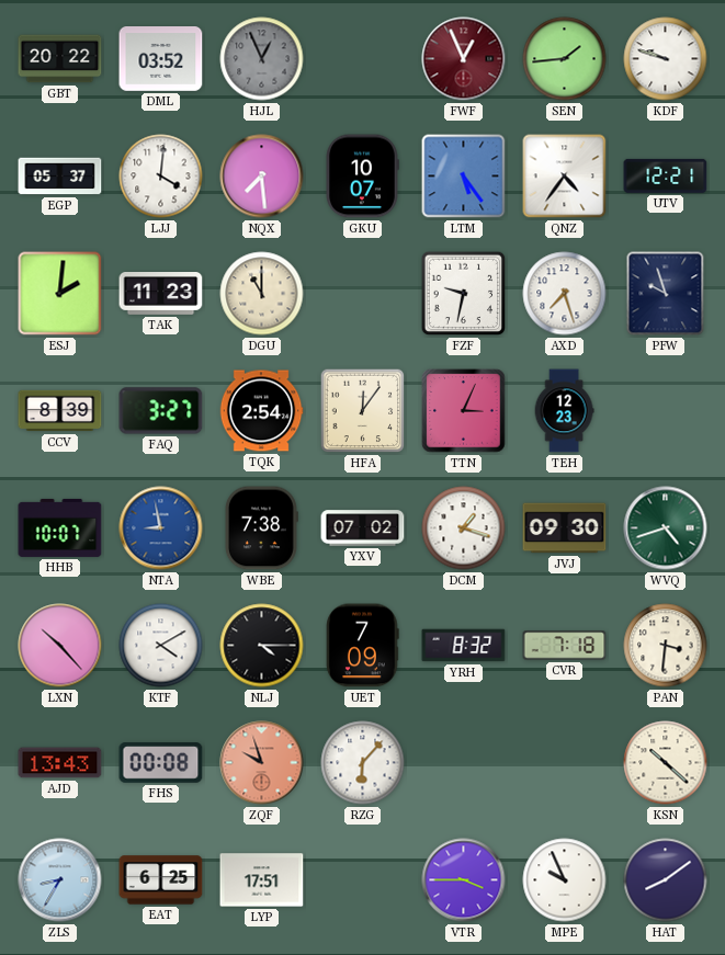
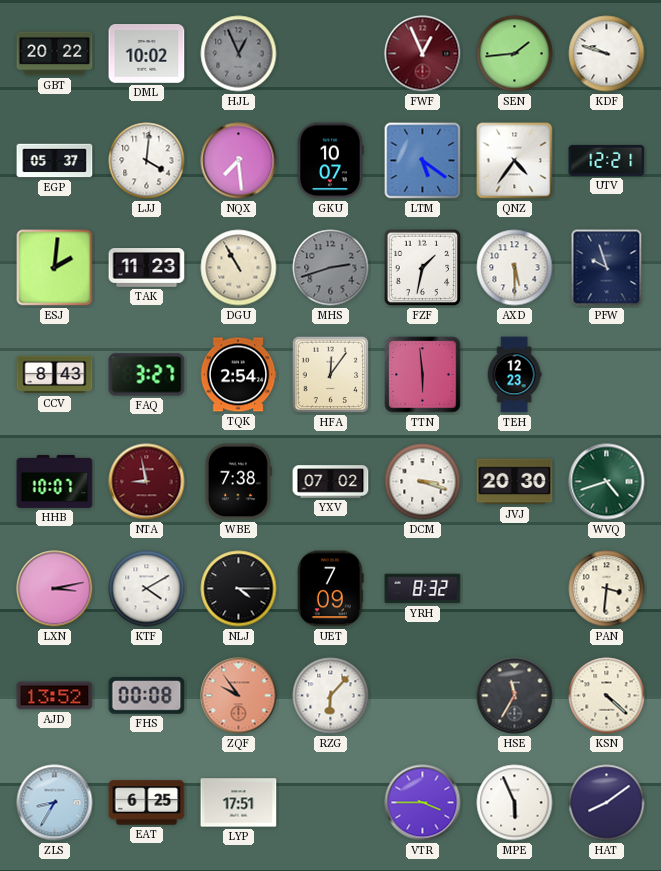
DML: 03:52 -> 10:02
LTM: 5:24 -> 5:21
DGU: 11:00 -> 10:55
MHS: none -> 2:42
FZF: 9:32 -> 1:32
AXD: 7:27 -> 5:30
CCV: 8:39 -> 8:43
TTN: 3:04 -> 5:59
NTA dial: blue -> burgundy
DCM: 1:18 -> 3:18
JVJ: 09:30 -> 20:30
LXN: 10:23 -> 3:13
CVR: 7:18 -> none
AJD: 13:43 -> 13:52
ZQF: 9:57 -> 9:54
HSE: none -> 11:35
KSN: 10:22 -> 4:22
MPE: 9:56 -> 5:56
